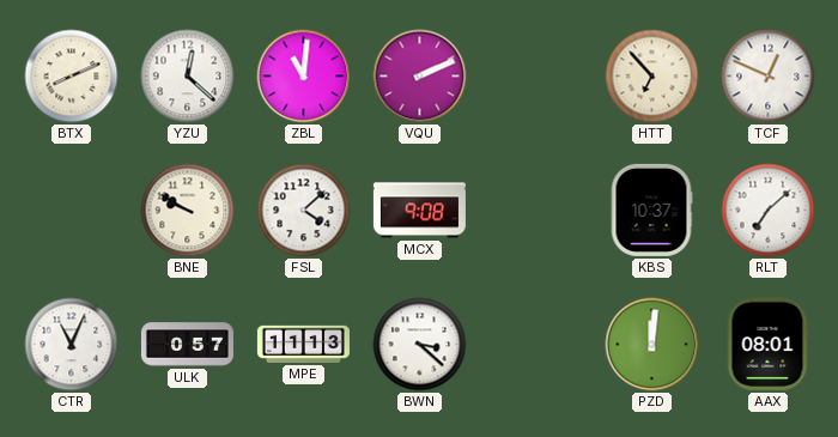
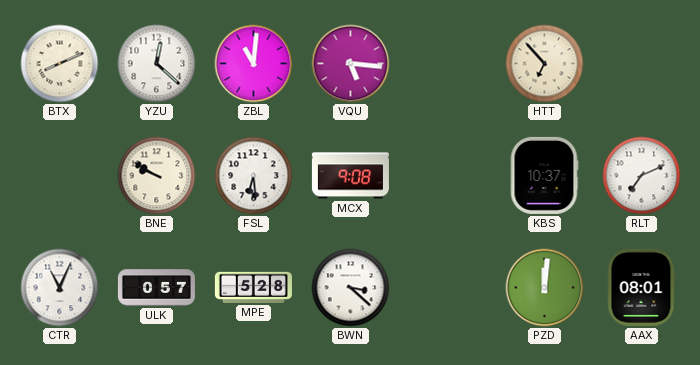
VQU: 2:11 -> 5:16
TCF: 12:49 -> none
FSL: 4:08 -> 6:29
RLT: 7:08 -> 7:11
MPE: 11:13 -> 5:28
